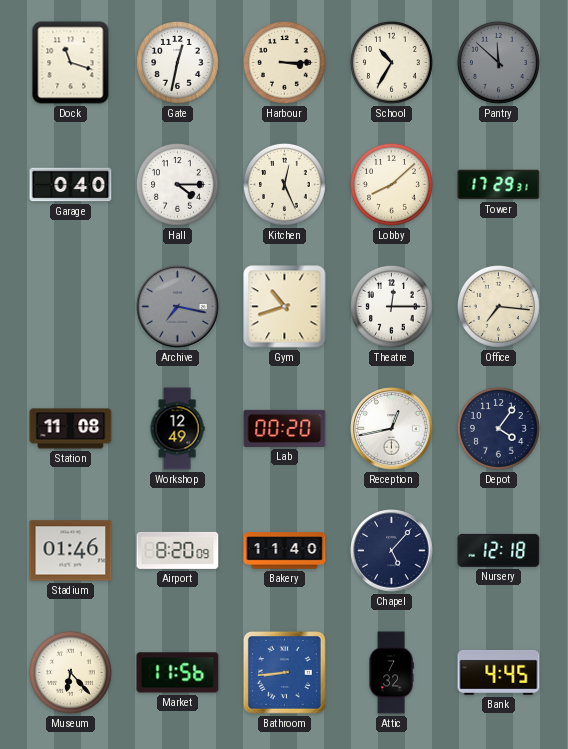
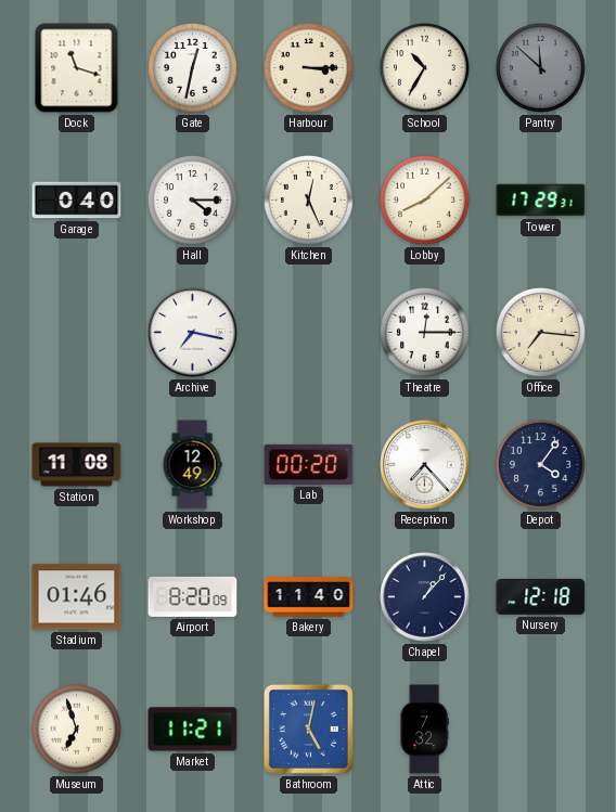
Archive dial: grey -> white
Gym: 10:42 -> none
Reception: 12:43 -> 7:23
Chapel: 5:07 -> 1:07
Museum: 6:23 -> 6:57
Market: 11:56 -> 11:21
Bathroom: 8:44 -> 5:02
Bank: 4:45 -> none
